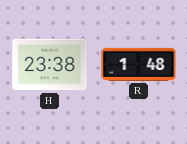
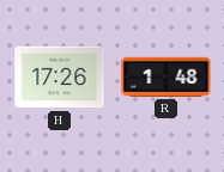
H: 23:38 -> 17:26
